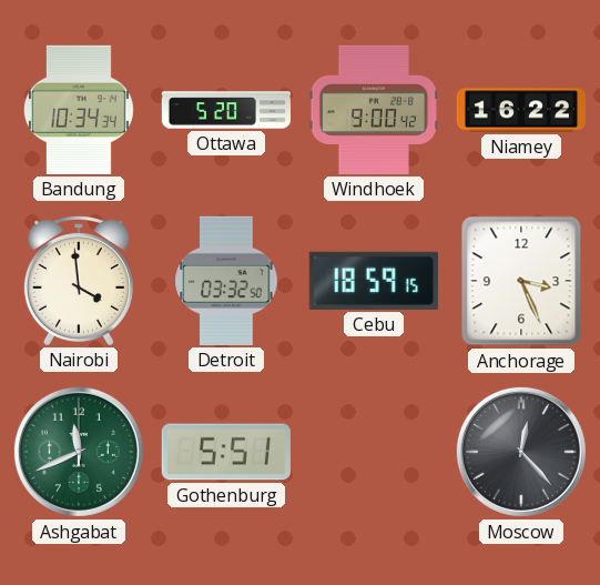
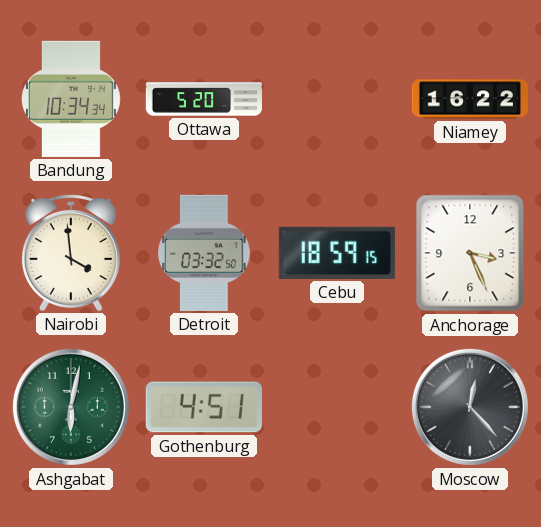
Windhoek: 9:00 -> none
Ashgabat: 11:41 -> 6:02
Gothenburg: 5:51 -> 4:51
